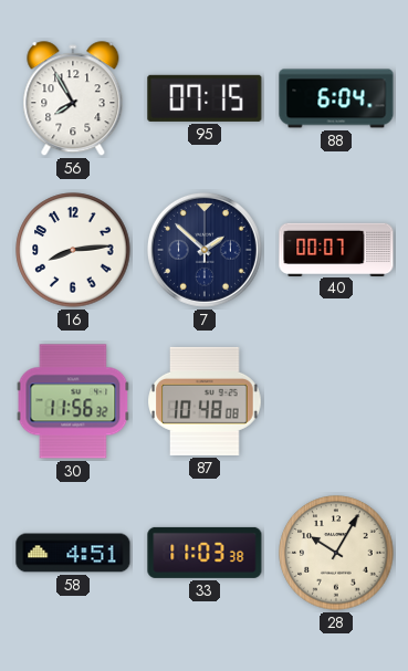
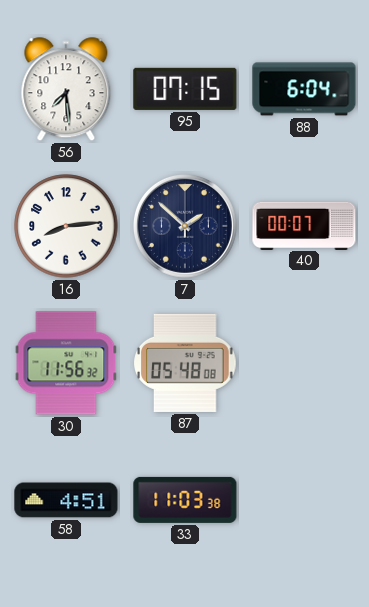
56: 7:55 -> 7:29
87: 10:48 -> 05:48
28: 10:05 -> none
